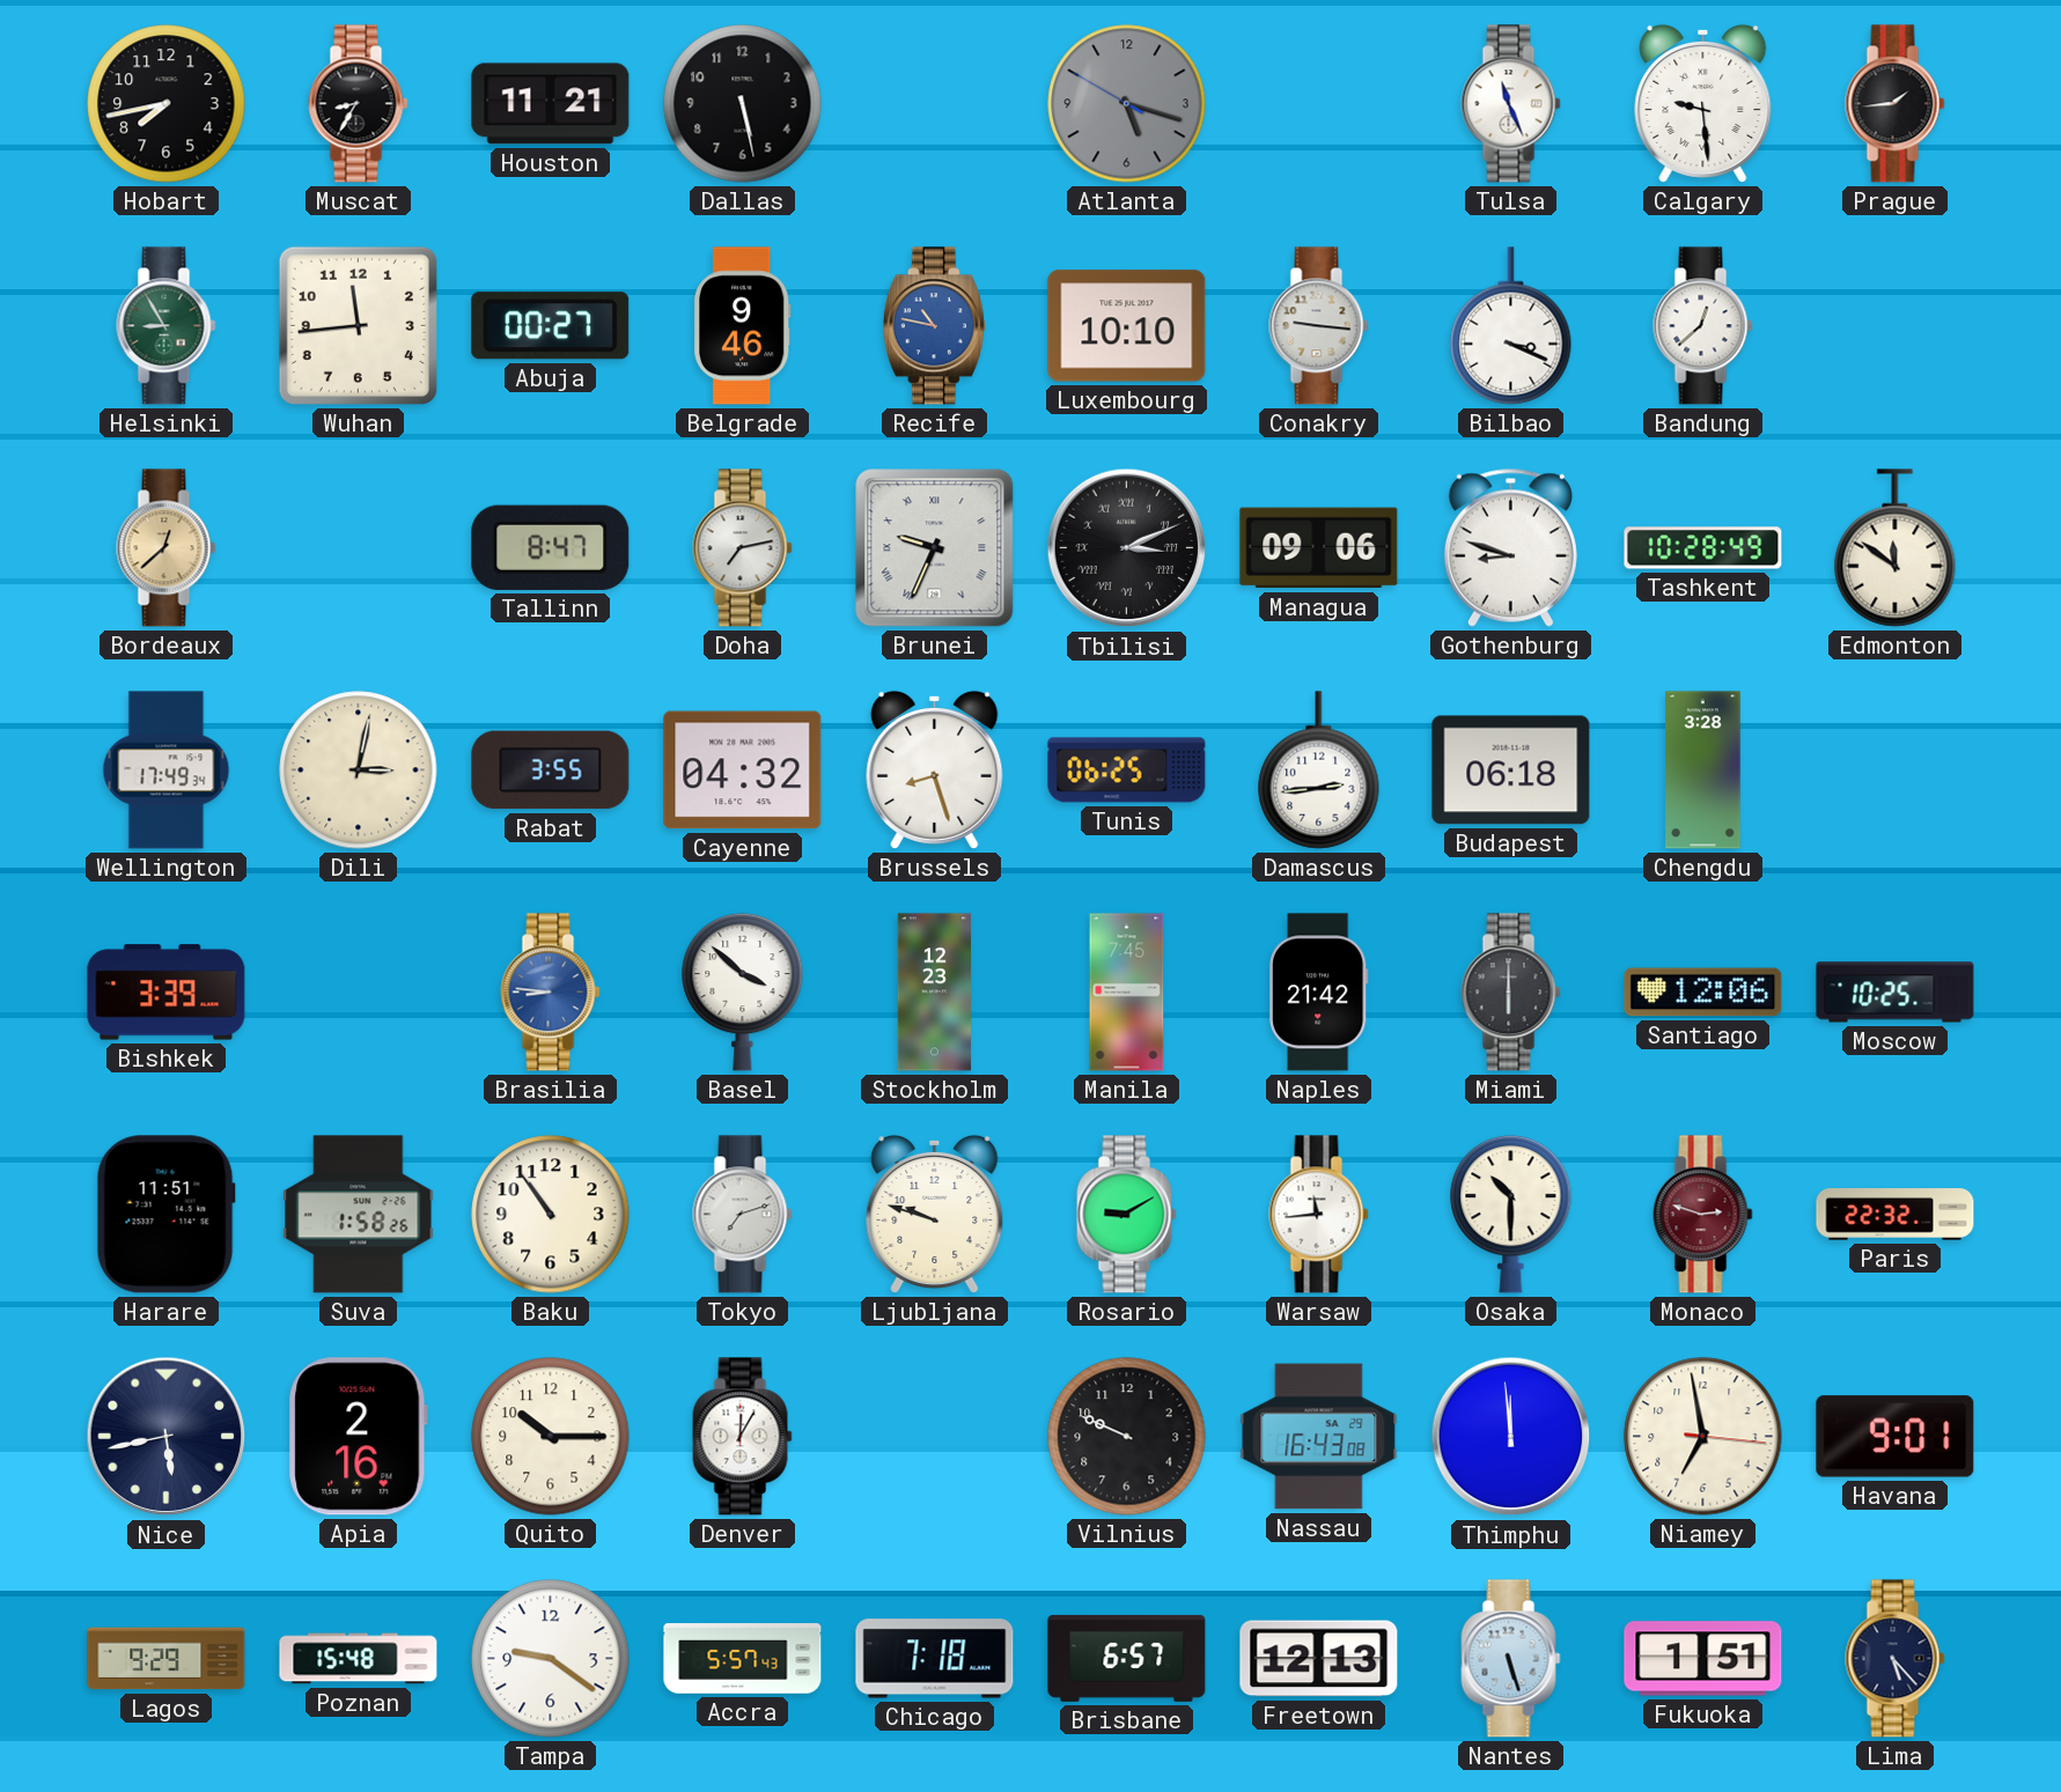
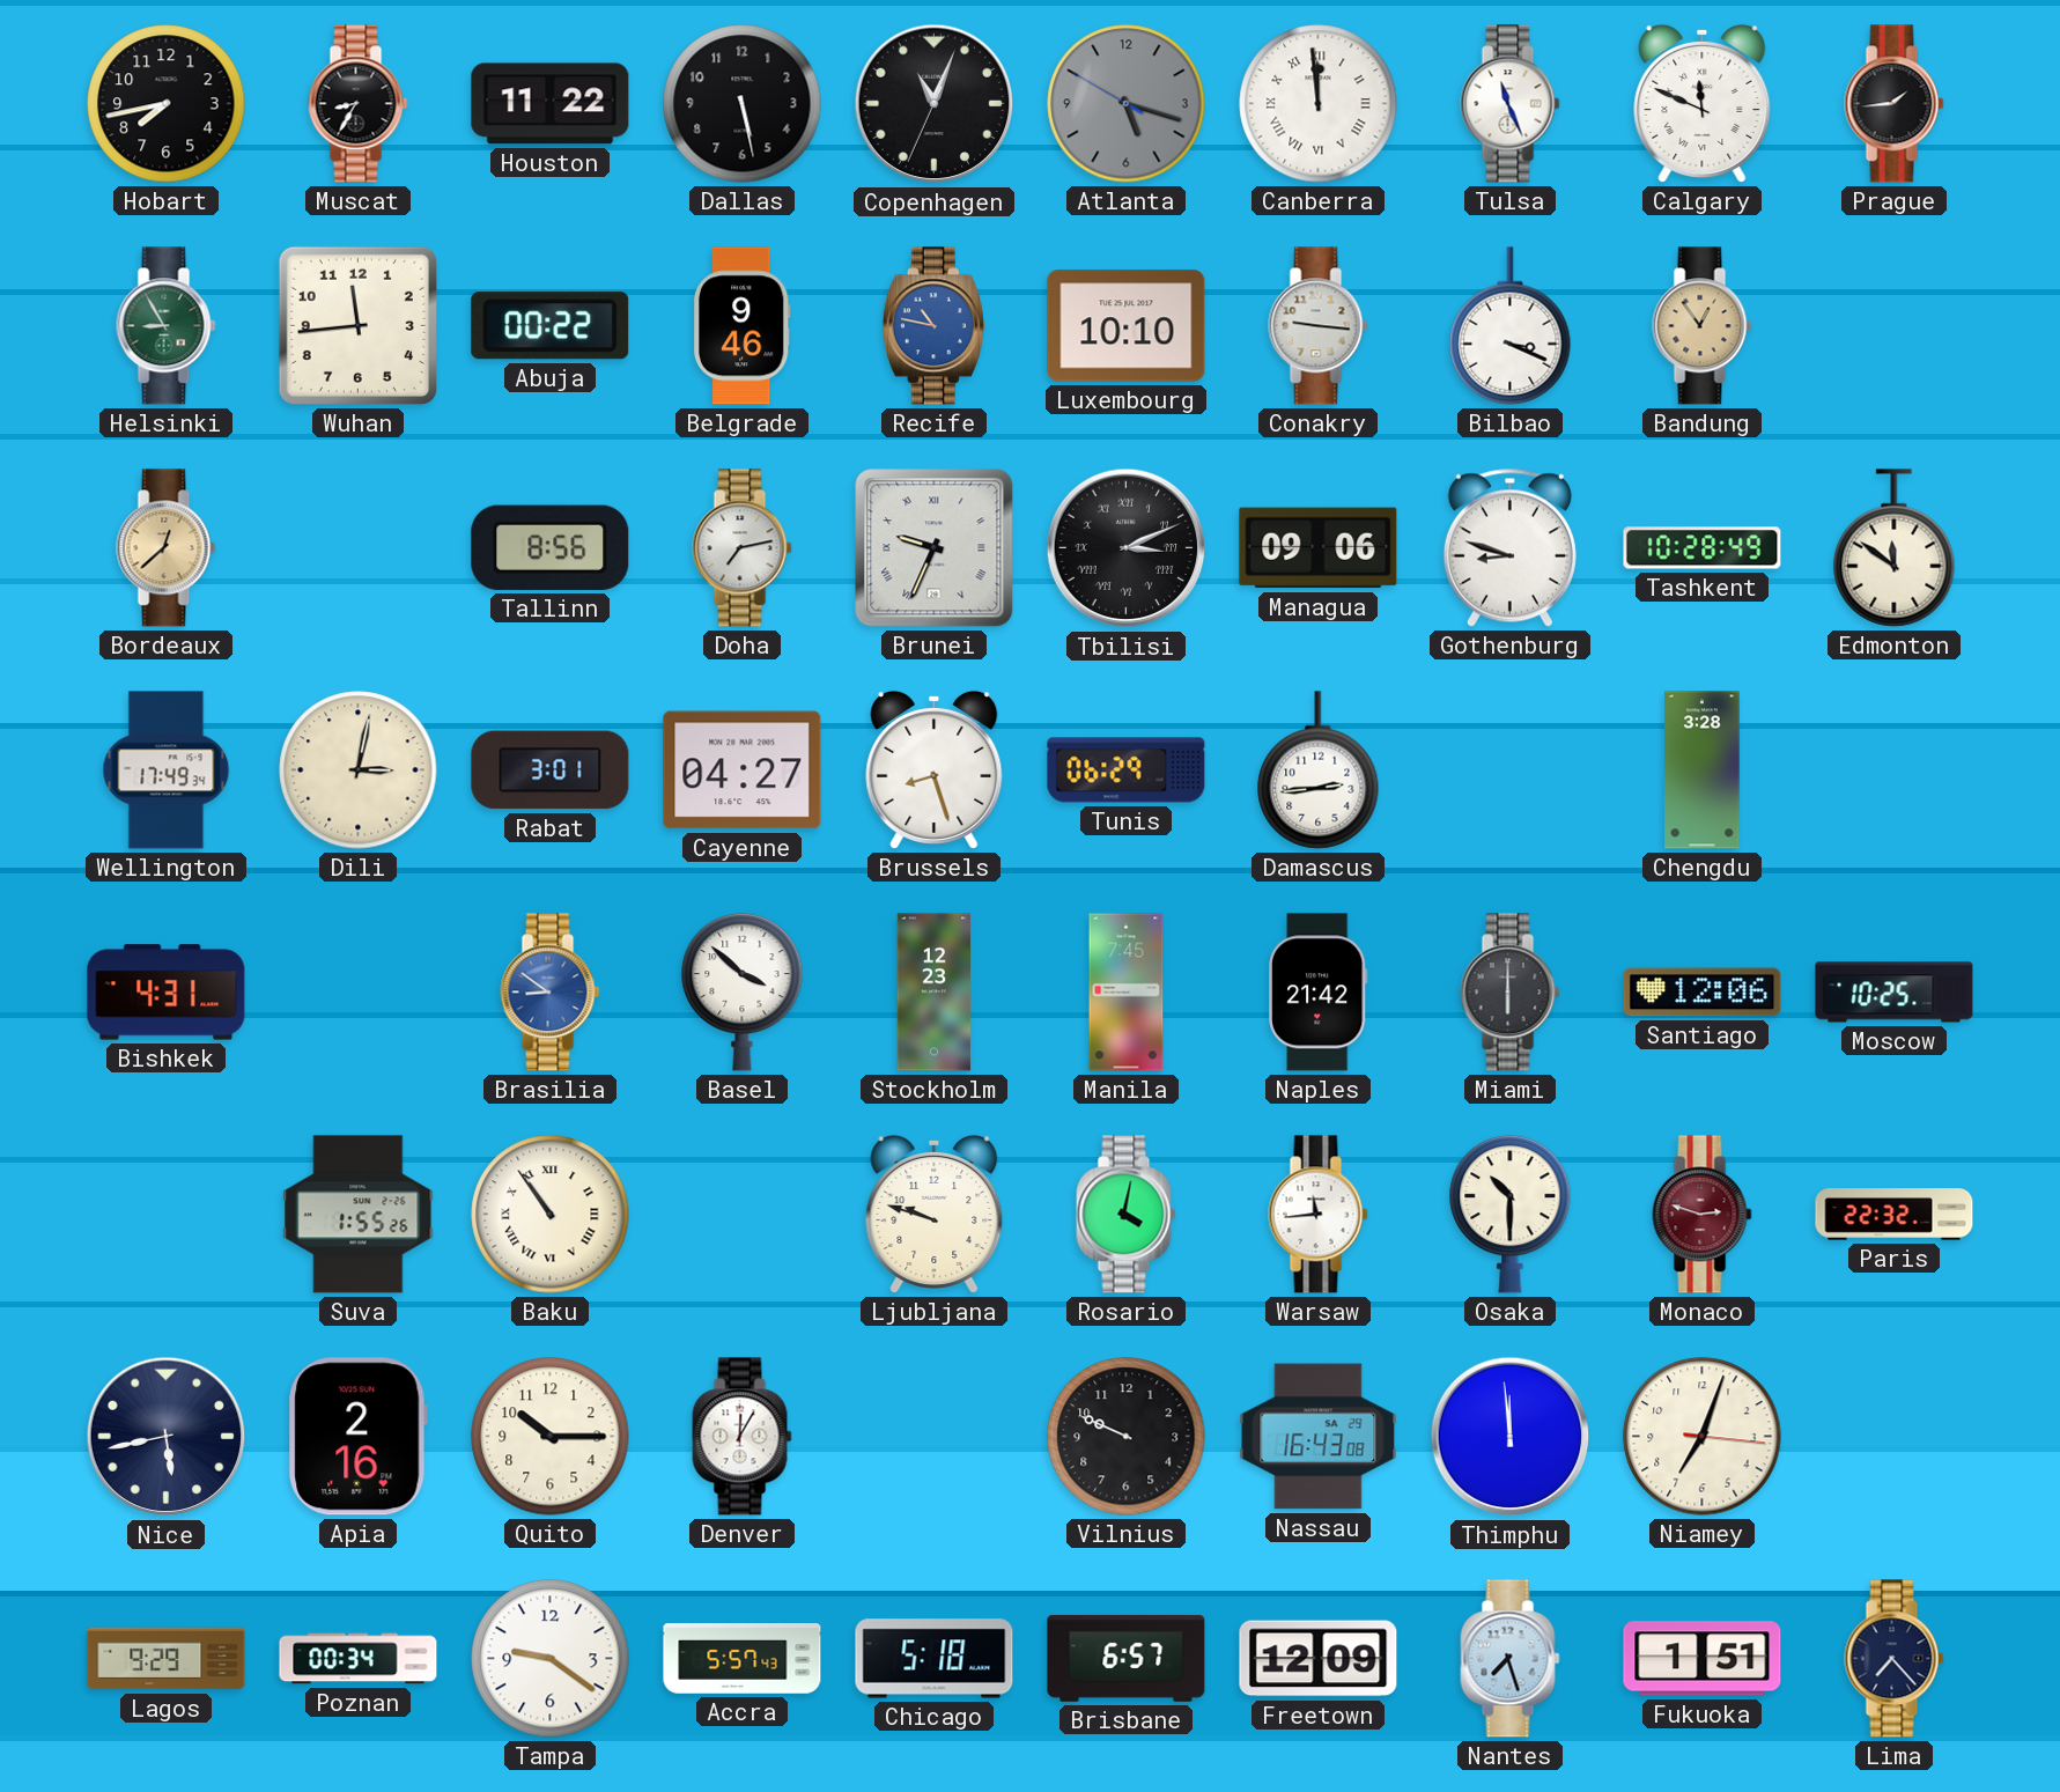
Houston: 11:21 -> 11:22
Copenhagen: none -> 11:03
Canberra: none -> 11:59
Calgary: 9:29 -> 11:49
Abuja: 00:27 -> 00:22
Bandung: 12:38 -> 12:54
Bandung dial: white -> champagne
Tallinn: 8:47 -> 8:56
Rabat: 3:55 -> 3:01
Cayenne: 04:32 -> 04:27
Tunis: 06:25 -> 06:29
Budapest: 06:18 -> none
Bishkek: 3:39 -> 4:31
Brasilia: 8:46 -> 8:51
Harare: 11:51 -> none
Suva: 1:58 -> 1:55
Baku numerals: Arabic -> Roman
Tokyo: 7:12 -> none
Rosario: 9:10 -> 4:02
Niamey: 6:58 -> 7:03
Havana: 9:01 -> none
Poznan: 15:48 -> 00:34
Chicago: 7:18 -> 5:18
Freetown: 12:13 -> 12:09
Nantes: 5:27 -> 7:27
Lima: 5:23 -> 7:23
